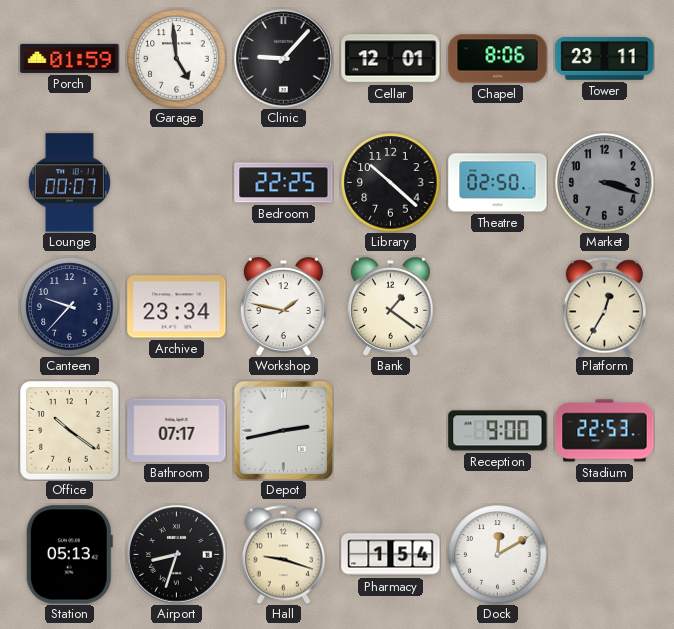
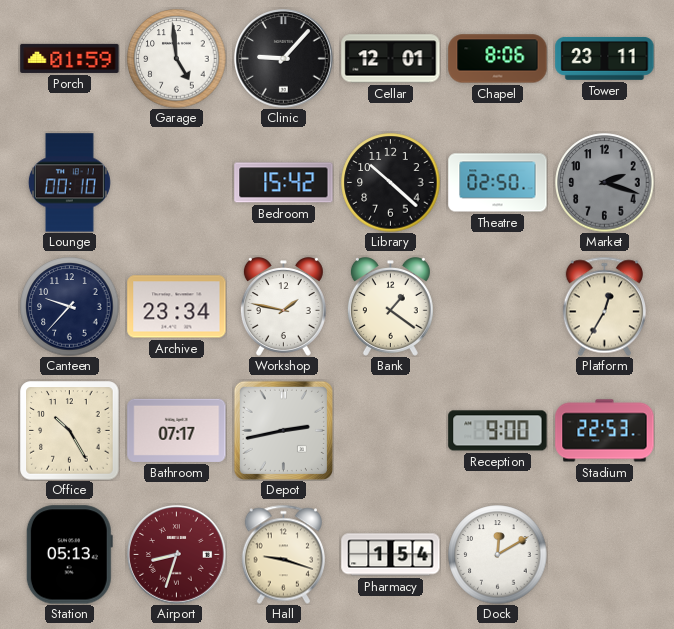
Lounge: 00:07 -> 00:10
Bedroom: 22:25 -> 15:42
Market: 3:18 -> 2:18
Office: 10:21 -> 10:25
Airport dial: black -> burgundy
